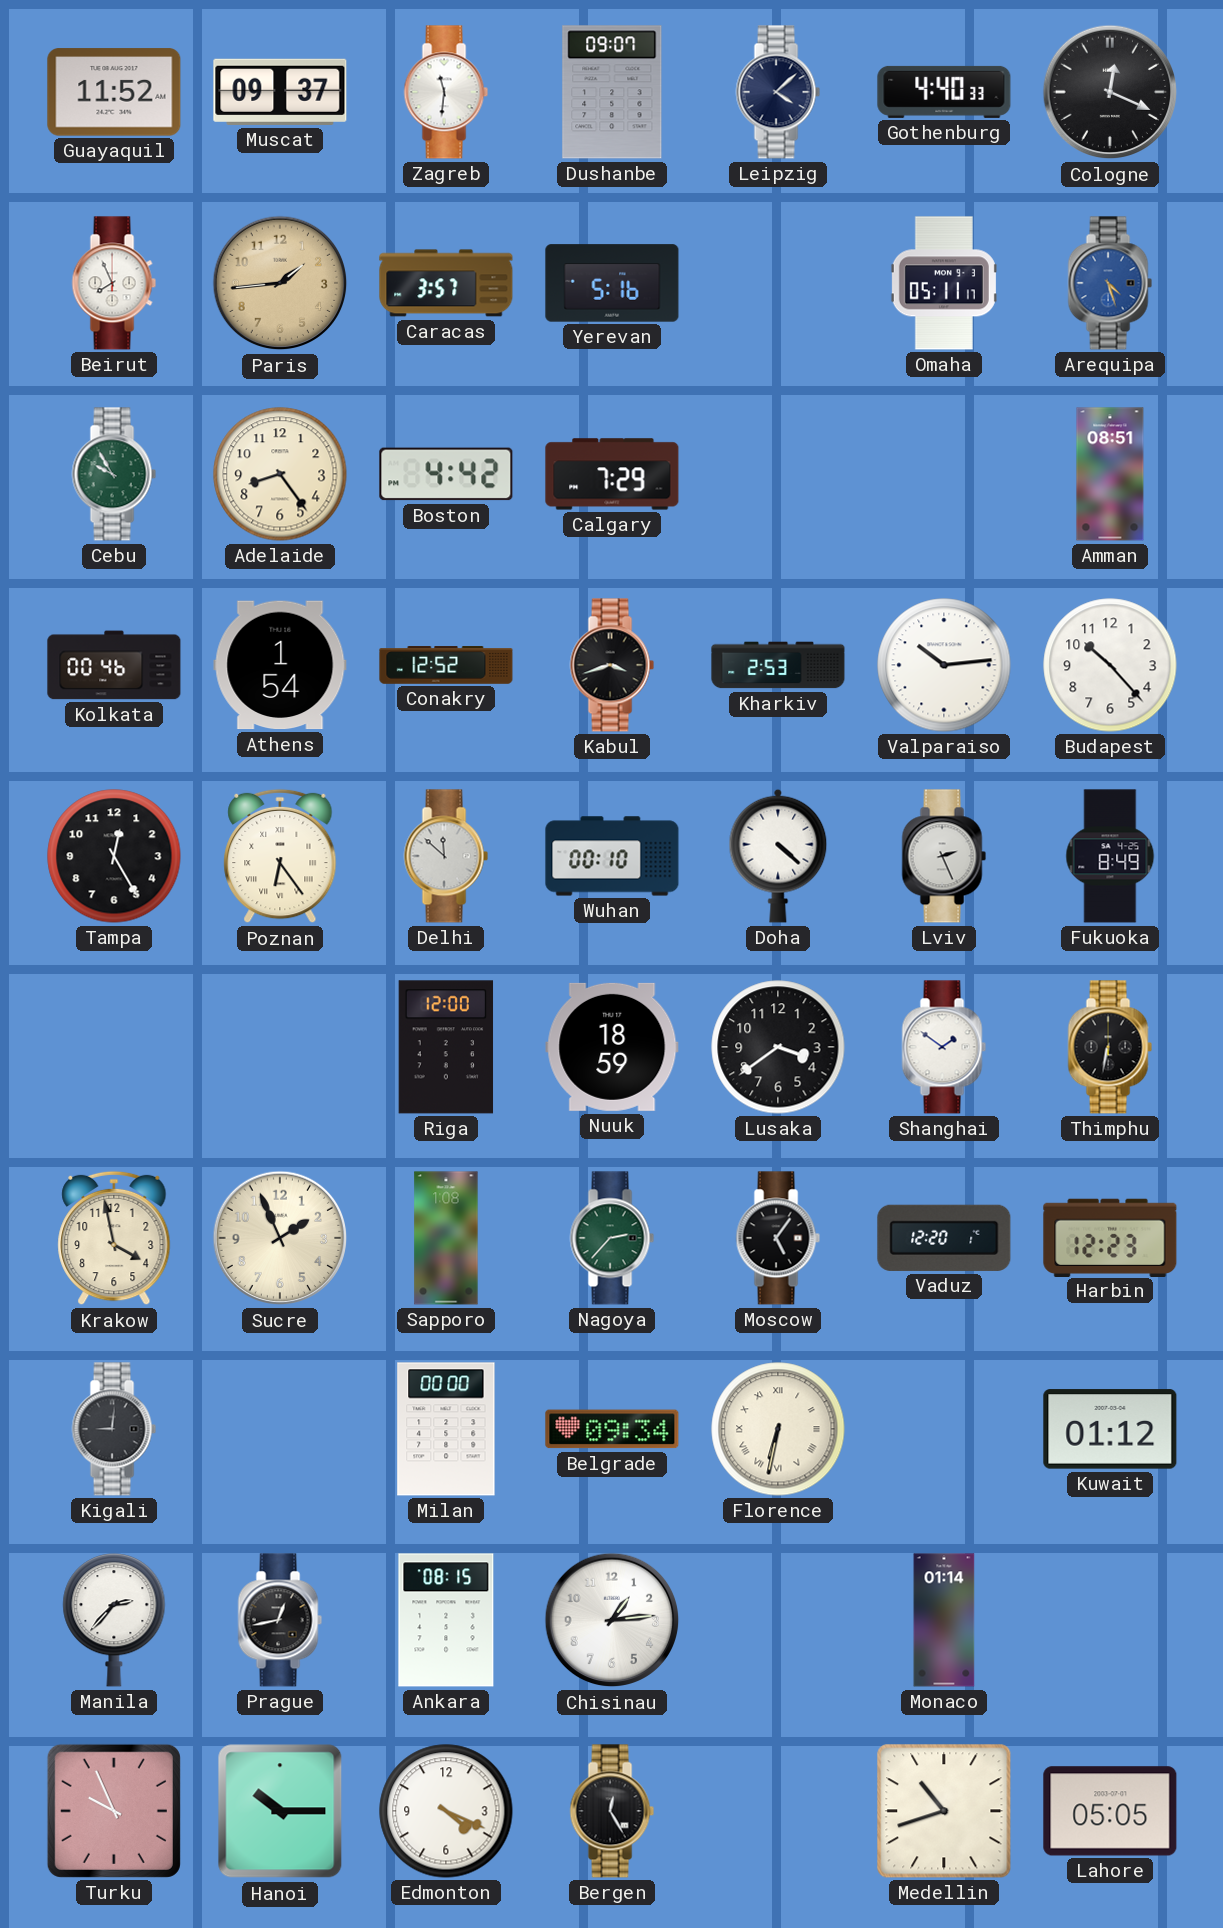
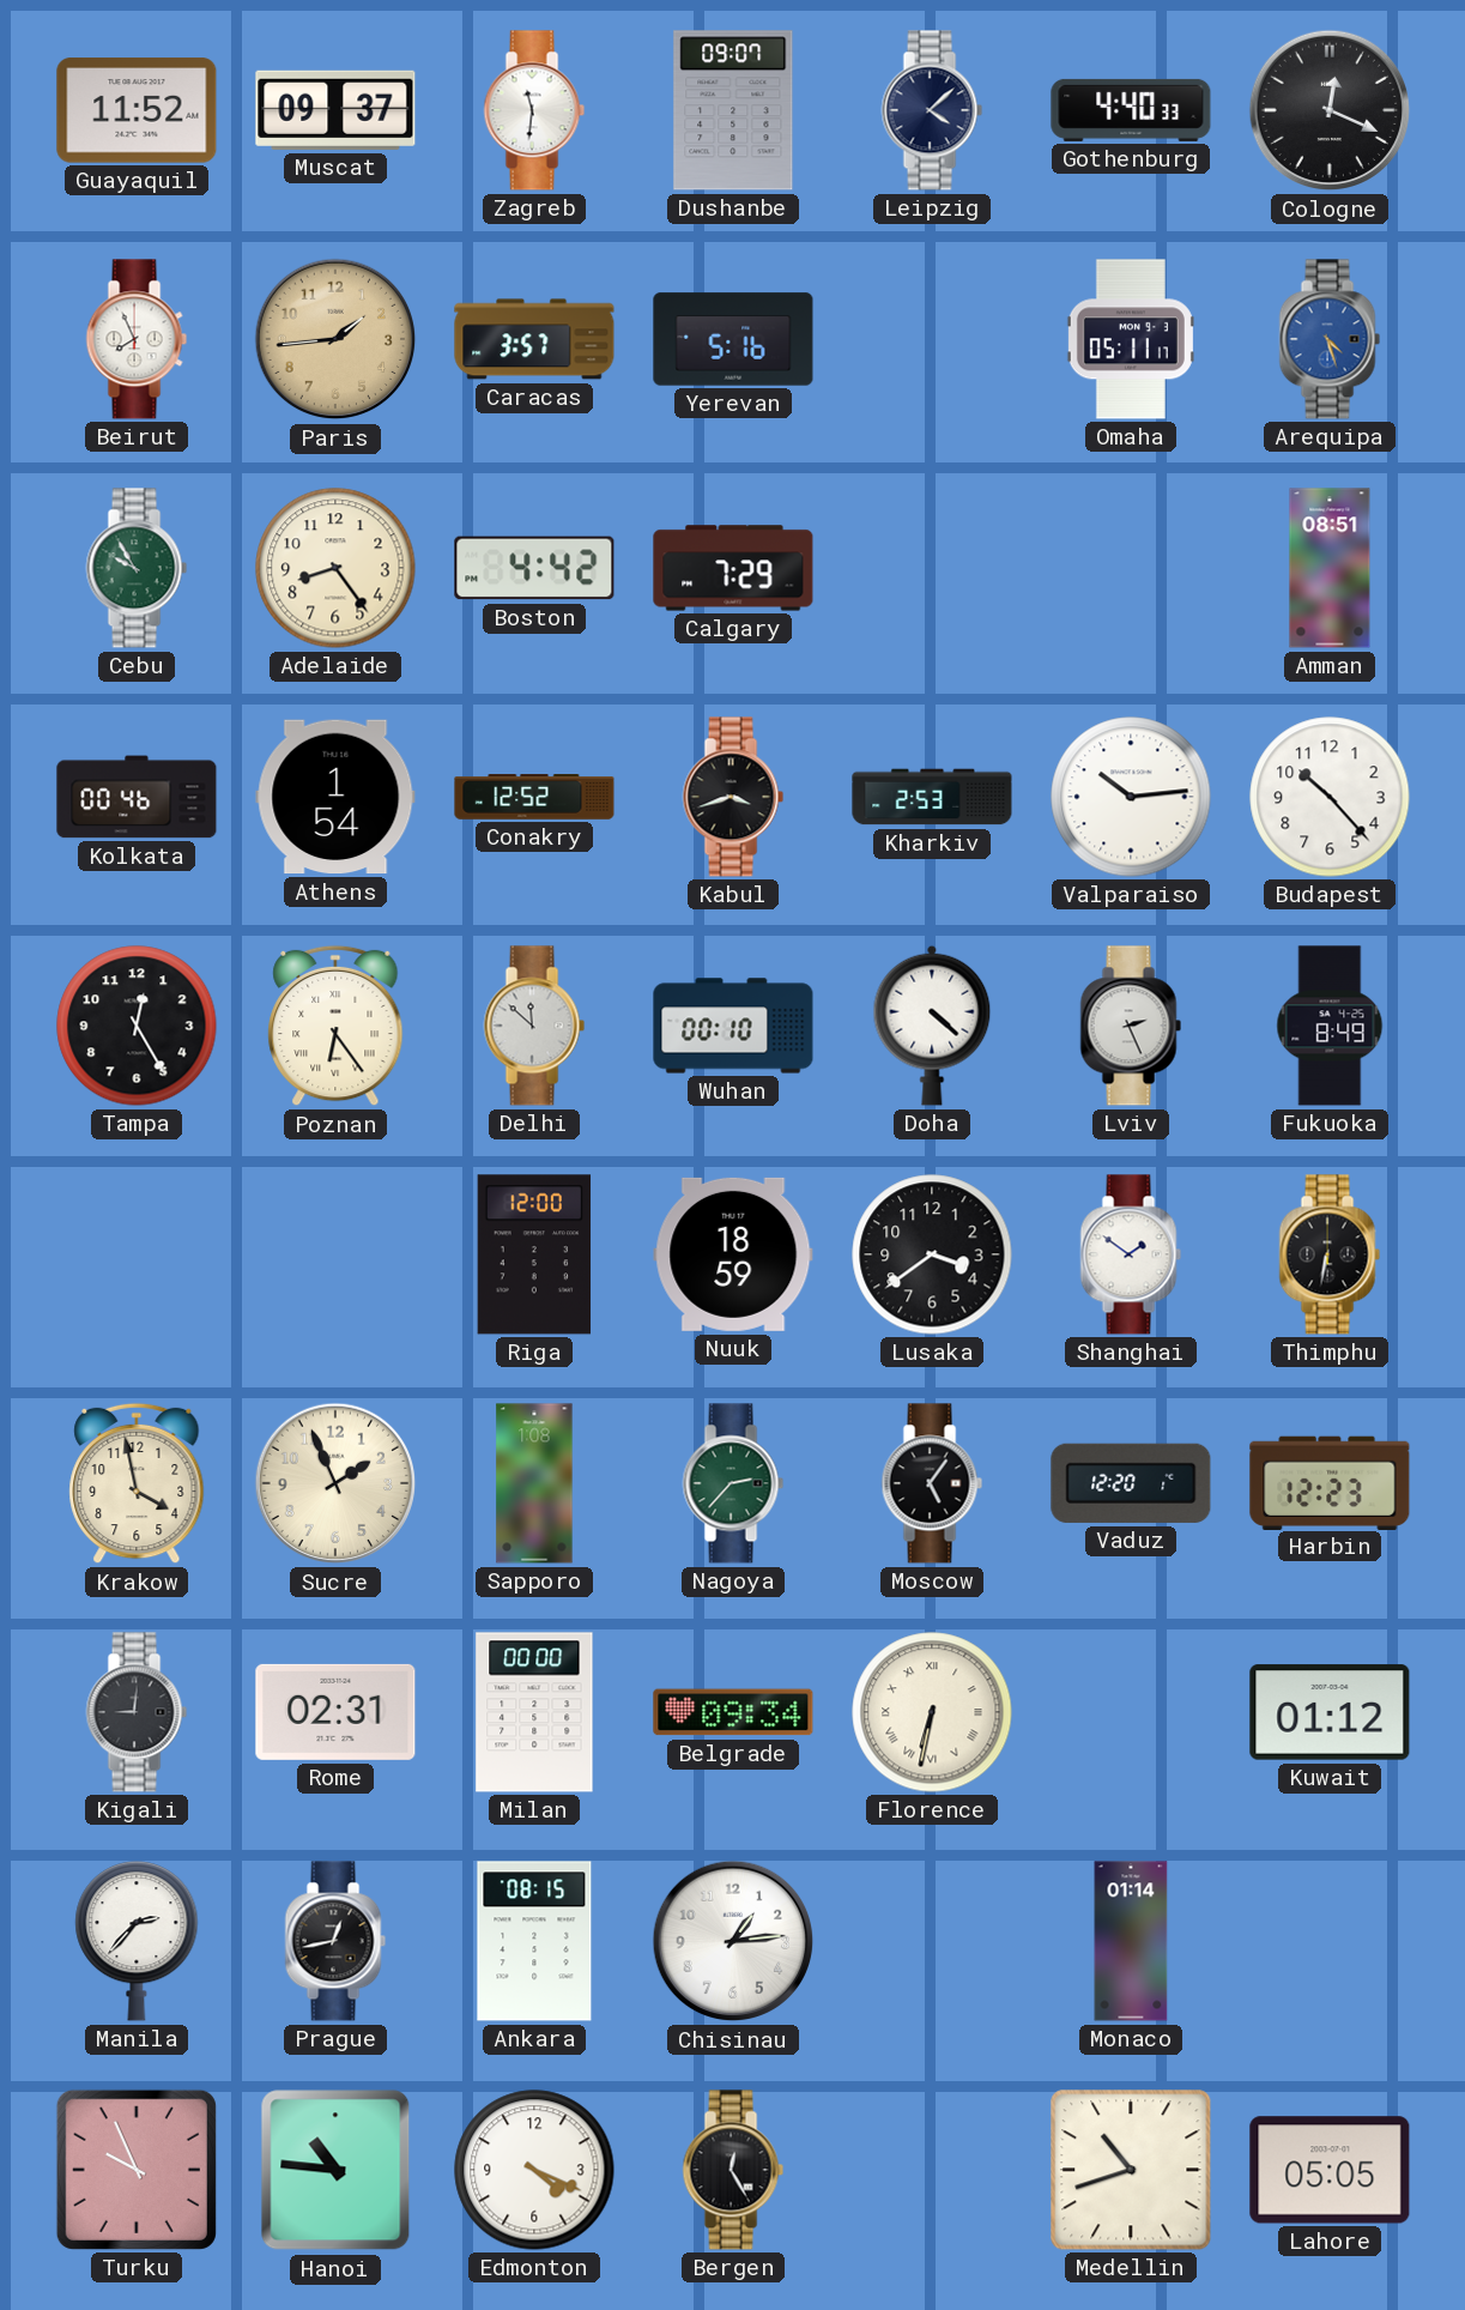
Rome: none -> 02:31
Hanoi: 10:15 -> 10:46
